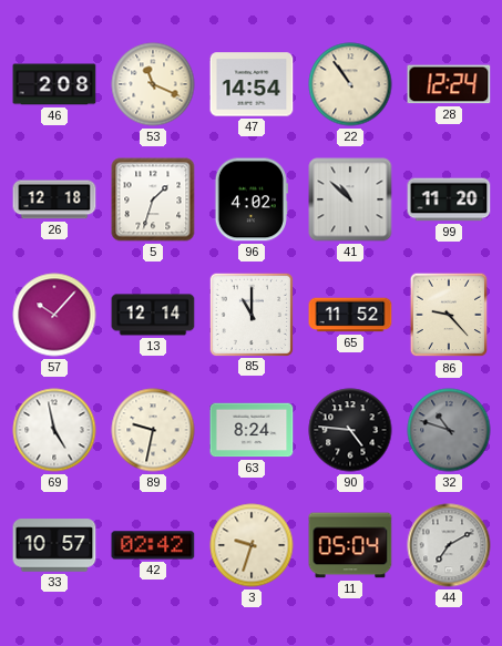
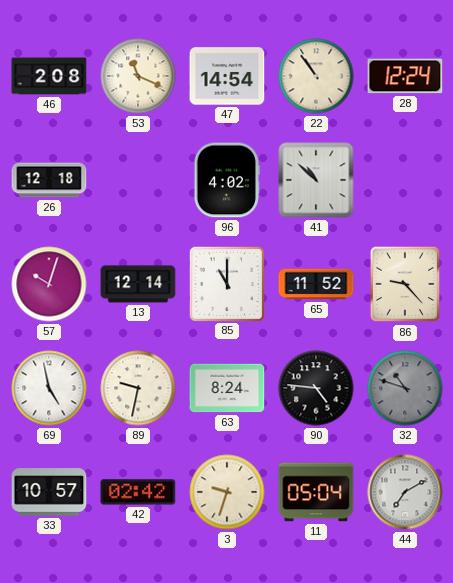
5: 1:33 -> none
99: 11:20 -> none
57: 10:07 -> 10:03
